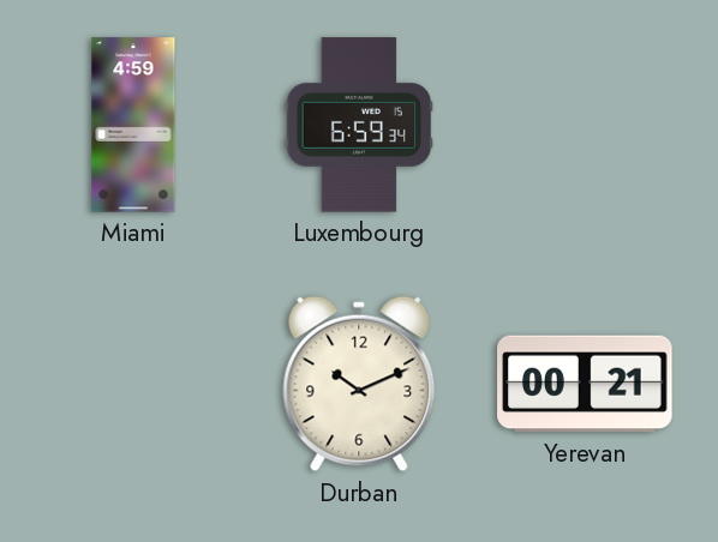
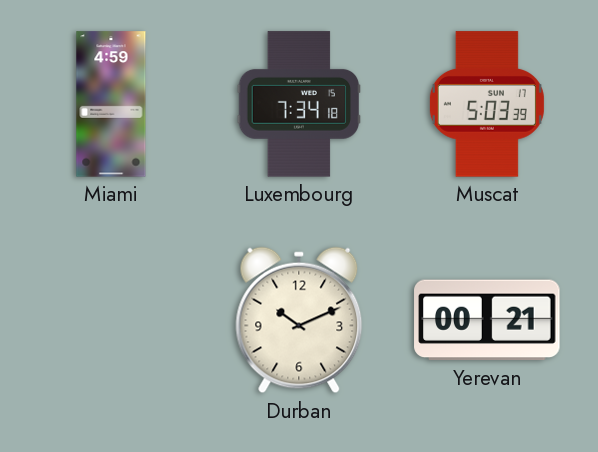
Luxembourg: 6:59 -> 7:34
Muscat: none -> 5:03
